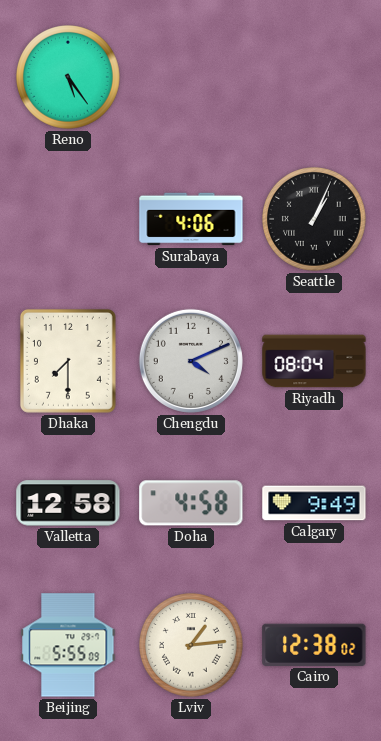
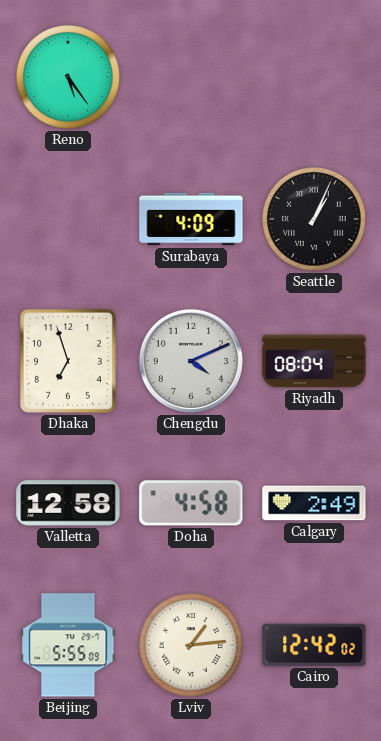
Surabaya: 4:06 -> 4:09
Dhaka: 7:30 -> 6:57
Calgary: 9:49 -> 2:49
Cairo: 12:38 -> 12:42
